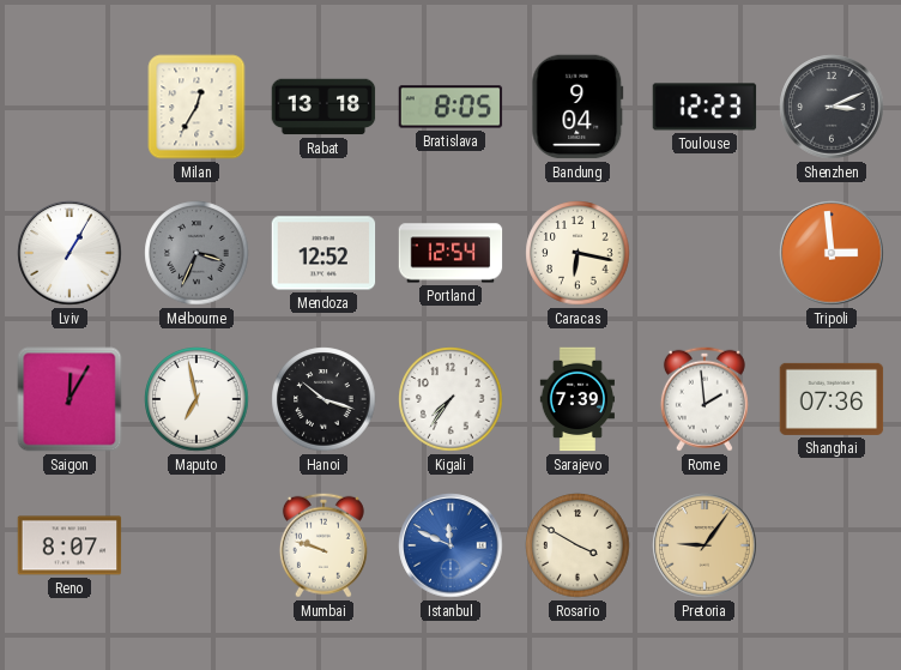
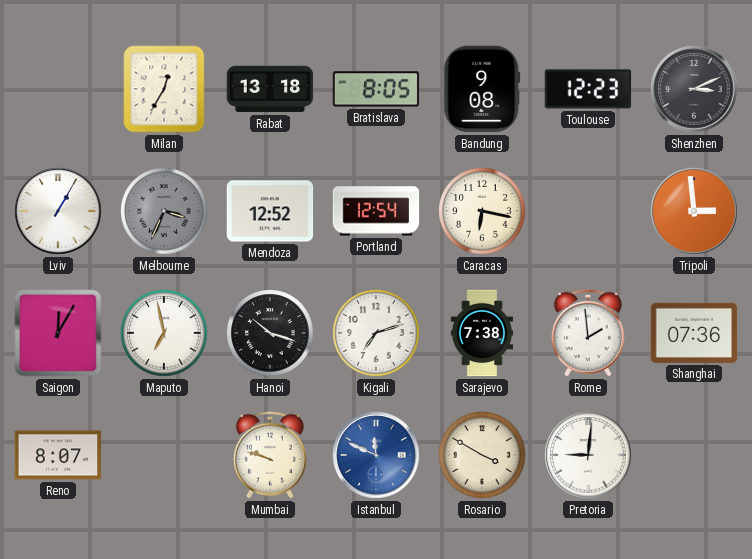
Bandung: 9:04 -> 9:08
Kigali: 7:36 -> 7:12
Sarajevo: 7:39 -> 7:38
Pretoria: 9:06 -> 9:01
Pretoria dial: champagne -> white
